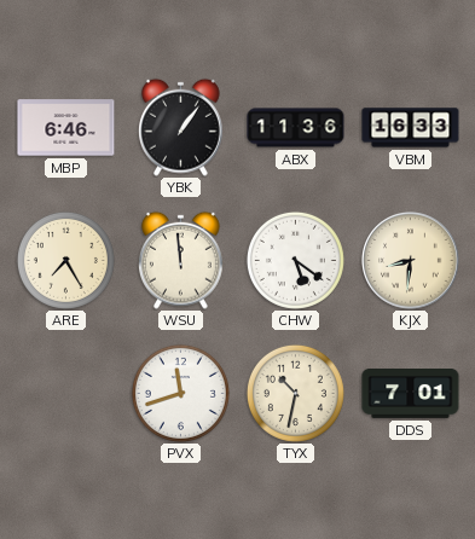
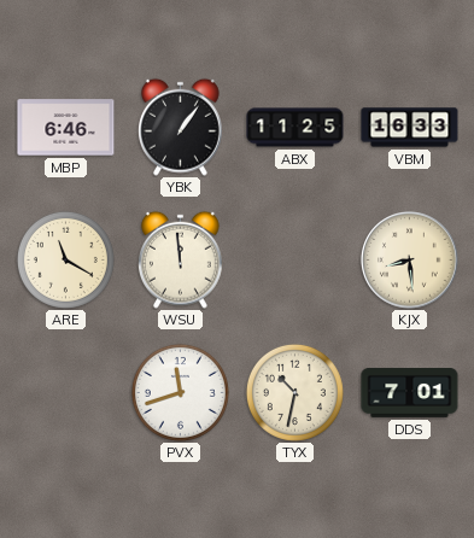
ABX: 11:36 -> 11:25
ARE: 7:25 -> 11:20
CHW: 5:21 -> none
KJX: 8:31 -> 8:29
